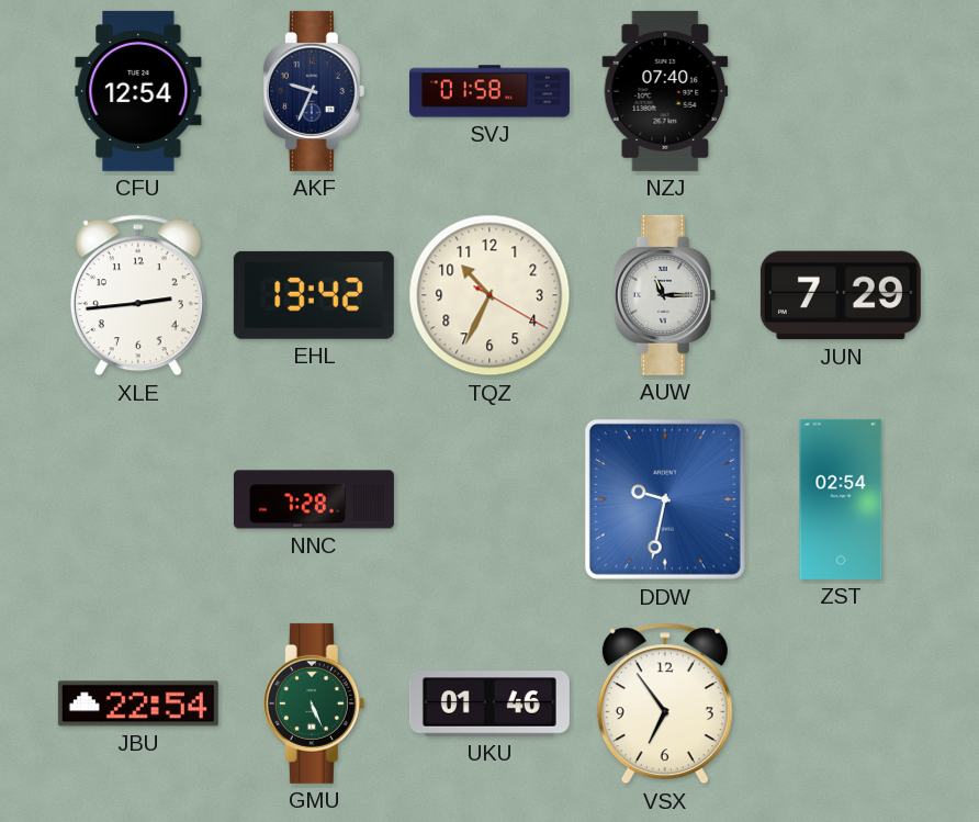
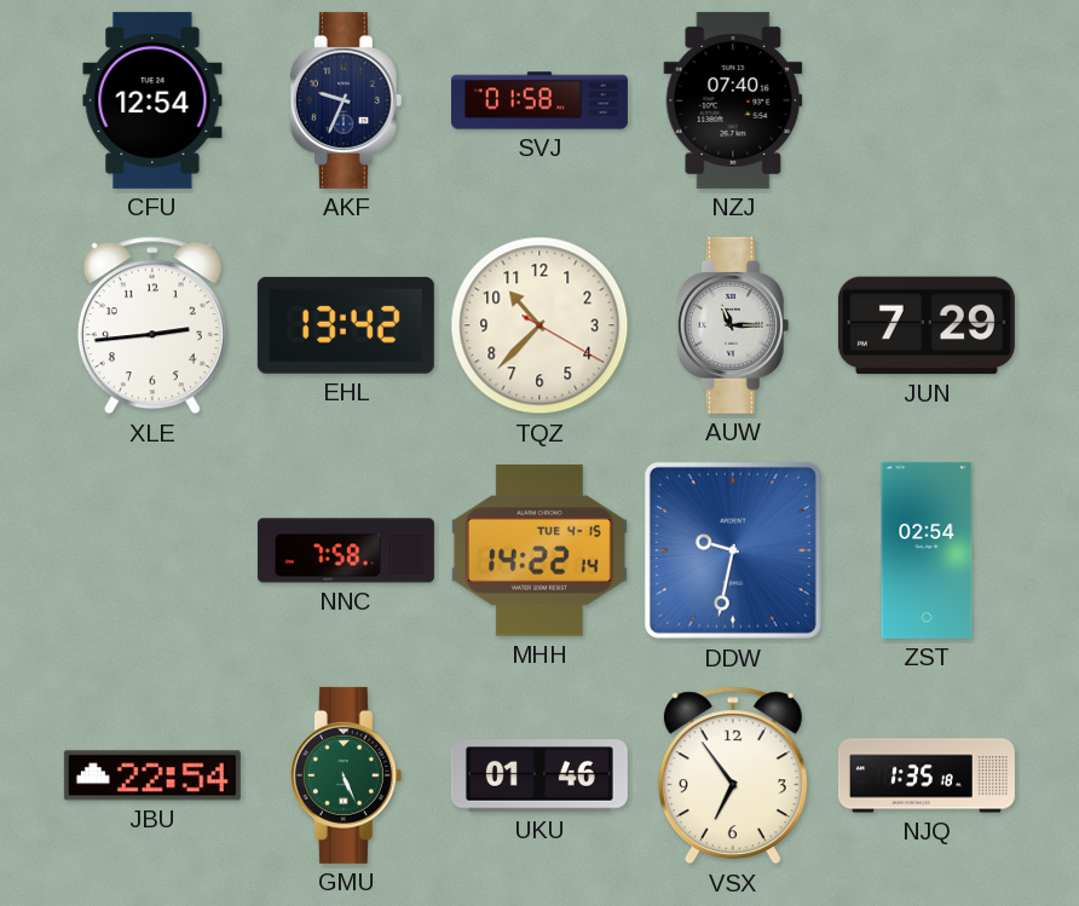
TQZ: 10:34 -> 10:37
NNC: 7:28 -> 7:58
MHH: none -> 14:22
NJQ: none -> 1:35
